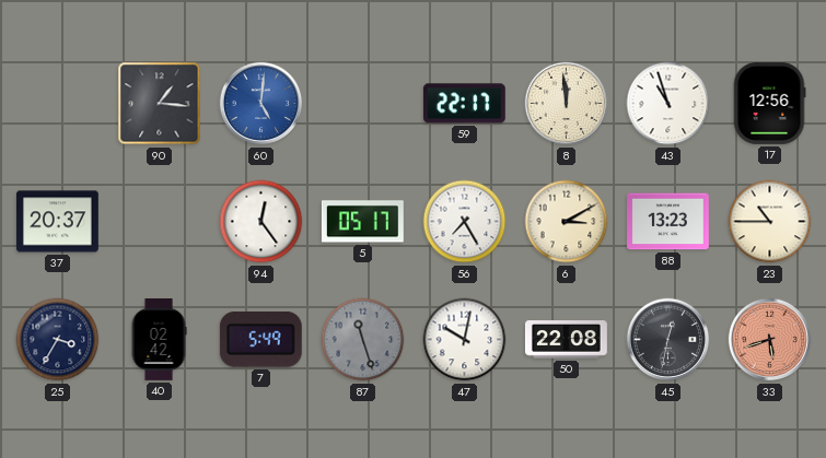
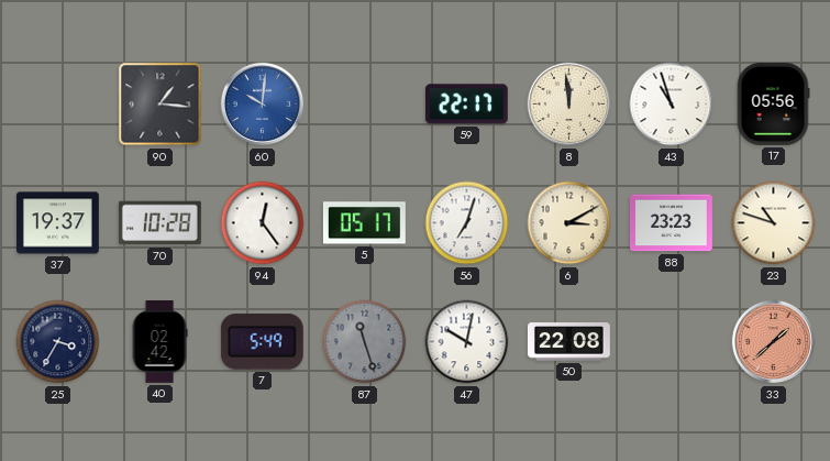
60: 5:01 -> 10:01
17: 12:56 -> 05:56
37: 20:37 -> 19:37
70: none -> 10:28
56: 7:25 -> 7:03
88: 13:23 -> 23:23
23: 10:45 -> 10:48
45: 12:32 -> none
33: 5:42 -> 1:38
